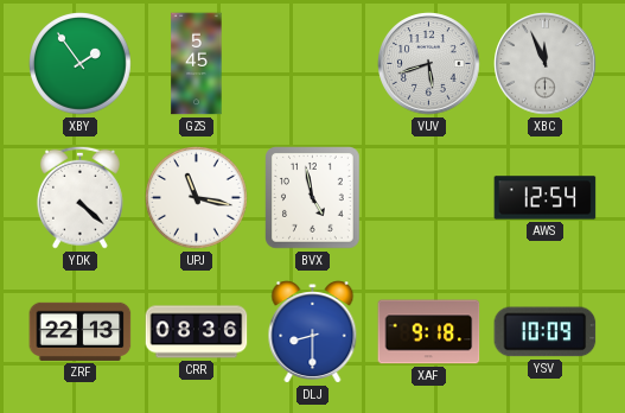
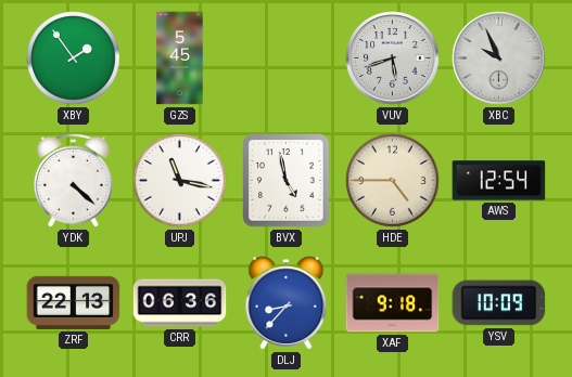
XBC: 11:56 -> 9:56
HDE: none -> 4:45
CRR: 08:36 -> 06:36
DLJ: 8:30 -> 8:37
